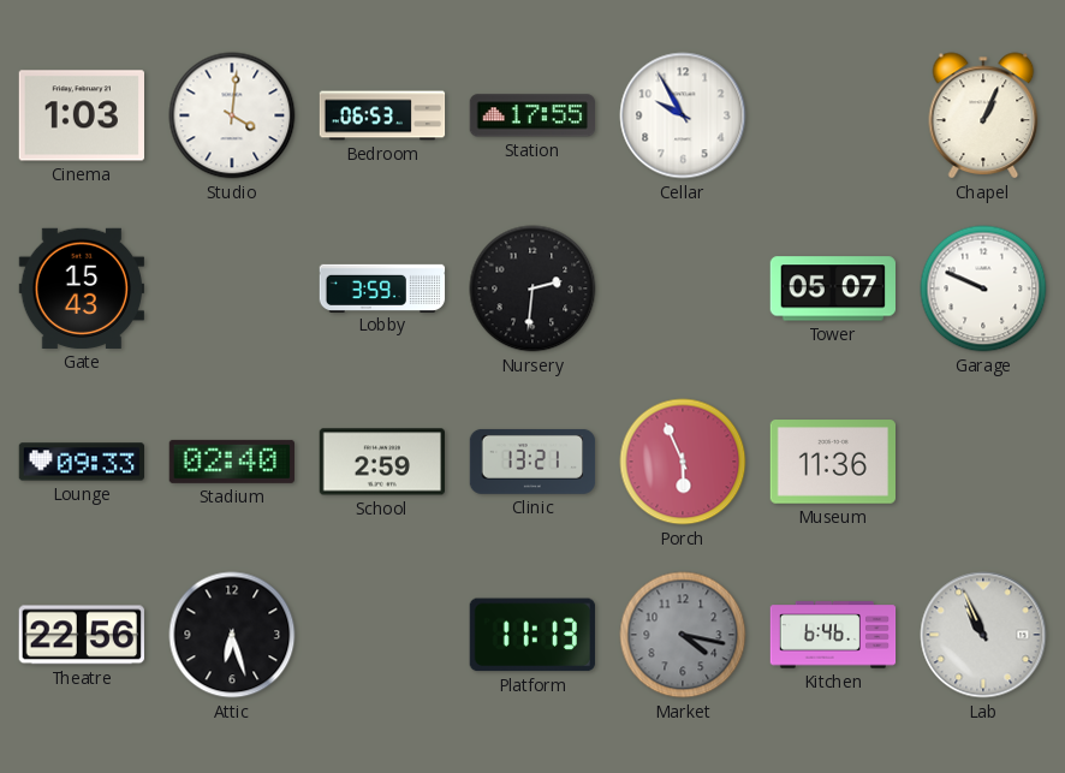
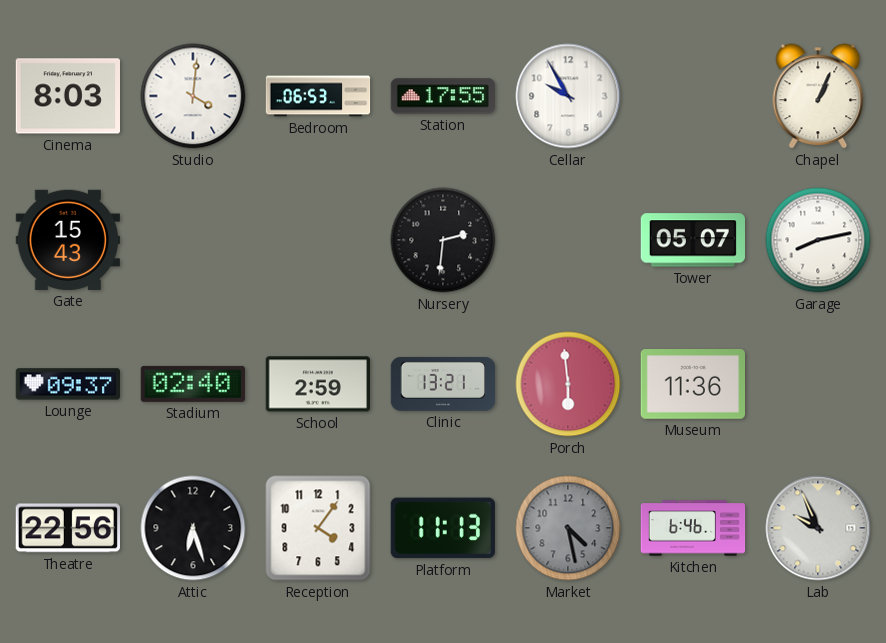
Cinema: 1:03 -> 8:03
Lobby: 3:59 -> none
Garage: 9:49 -> 8:13
Lounge: 09:33 -> 09:37
Porch: 5:56 -> 5:59
Reception: none -> 4:06
Market: 4:17 -> 4:28
Lab: 10:56 -> 9:56
